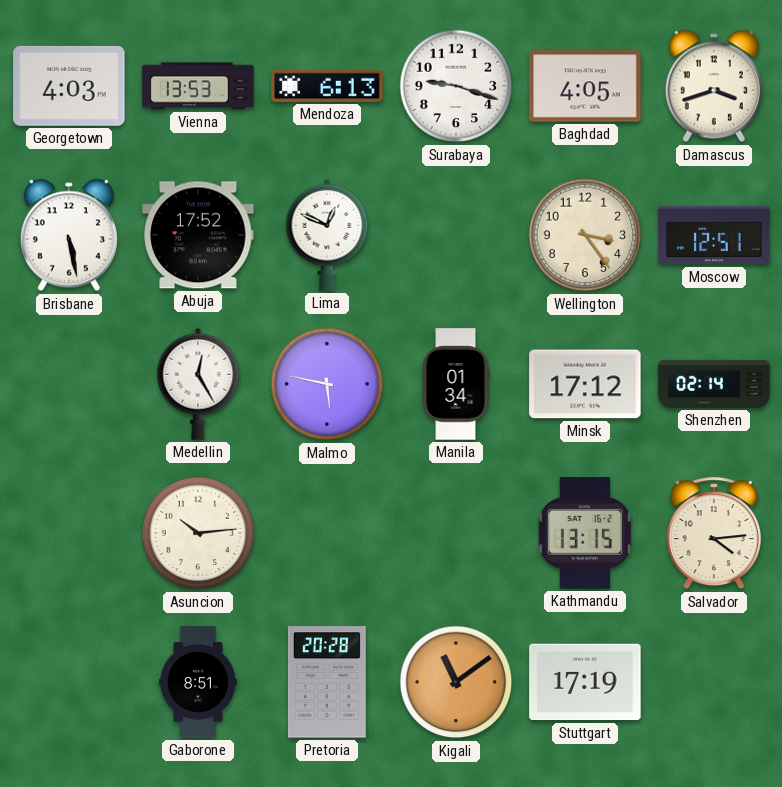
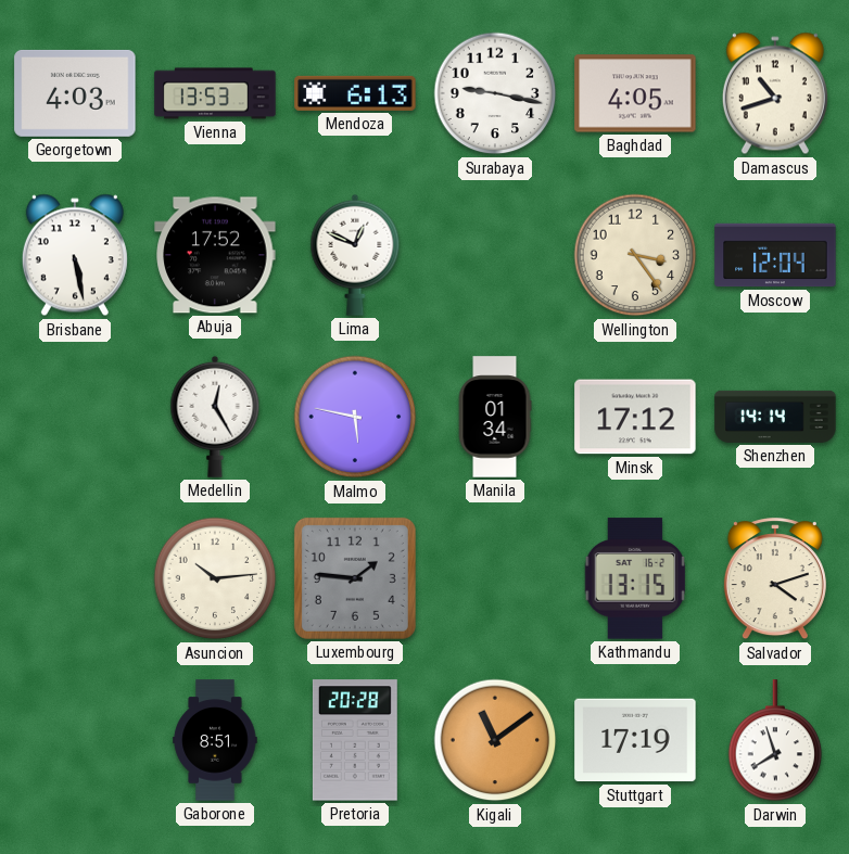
Surabaya: 9:18 -> 9:17
Damascus: 3:42 -> 10:42
Moscow: 12:51 -> 12:04
Shenzhen: 02:14 -> 14:14
Luxembourg: none -> 1:46
Salvador: 4:14 -> 4:12
Darwin: none -> 7:57
